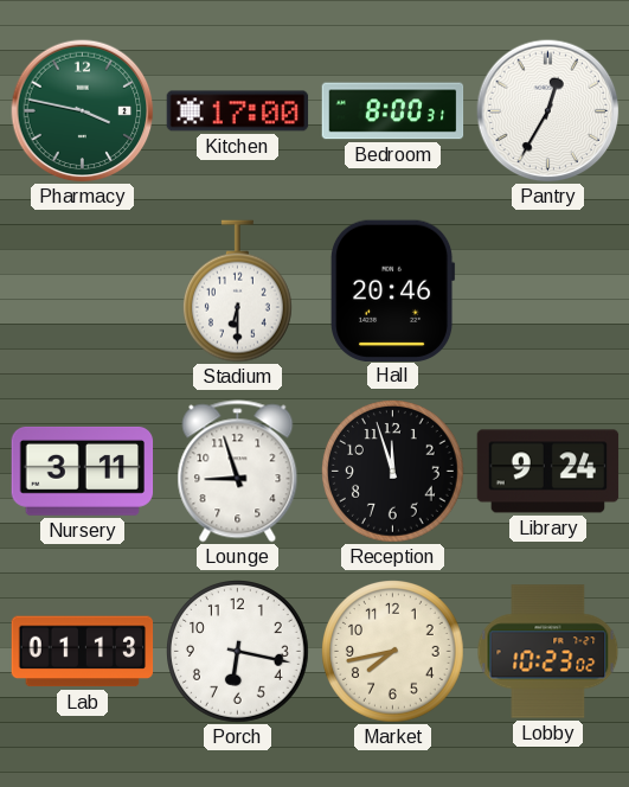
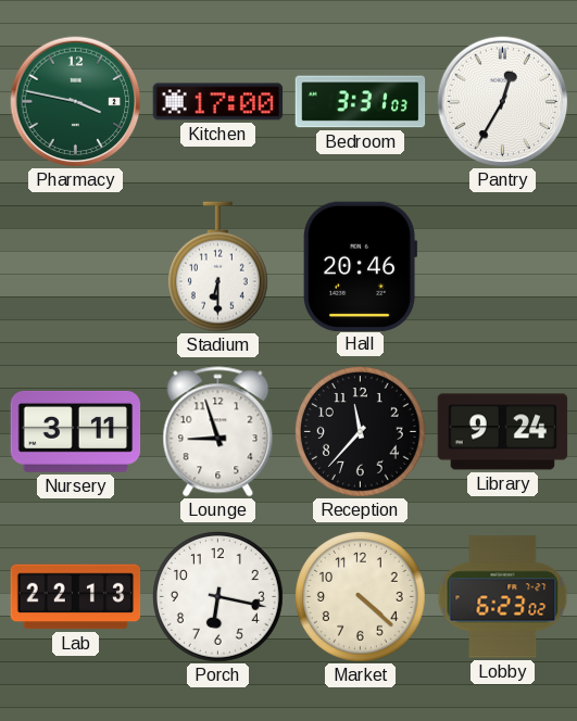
Bedroom: 8:00 -> 3:31
Reception: 11:57 -> 11:37
Lab: 01:13 -> 22:13
Market: 7:43 -> 4:22
Lobby: 10:23 -> 6:23
